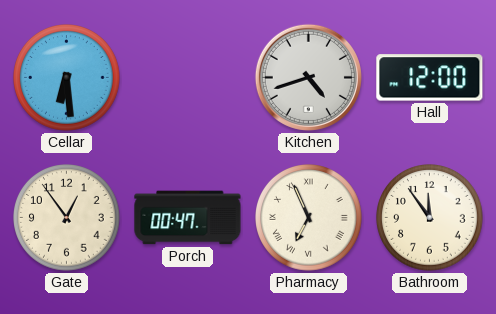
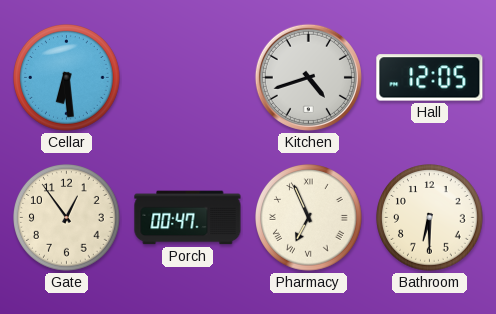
Hall: 12:00 -> 12:05
Bathroom: 11:54 -> 6:30
